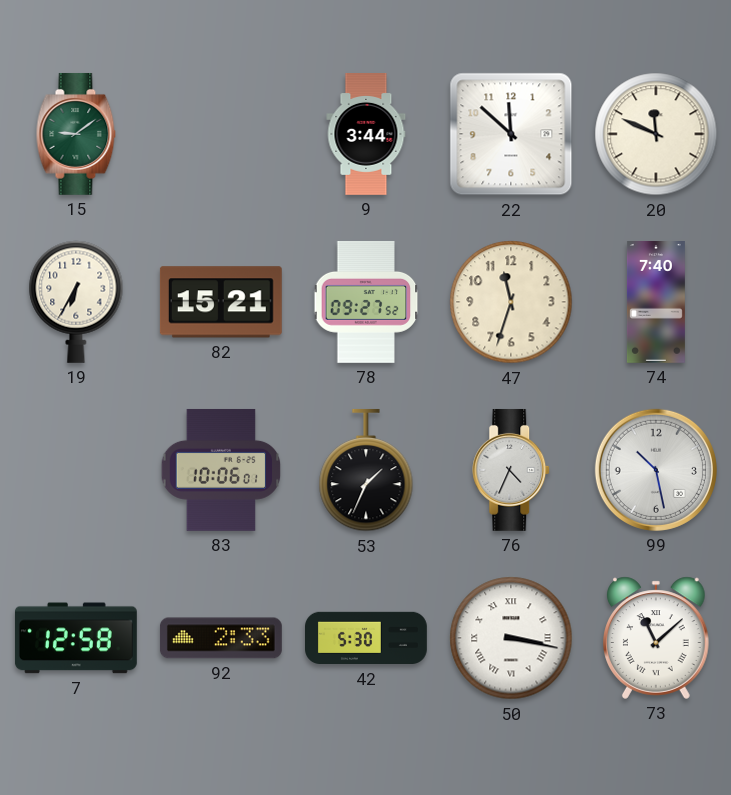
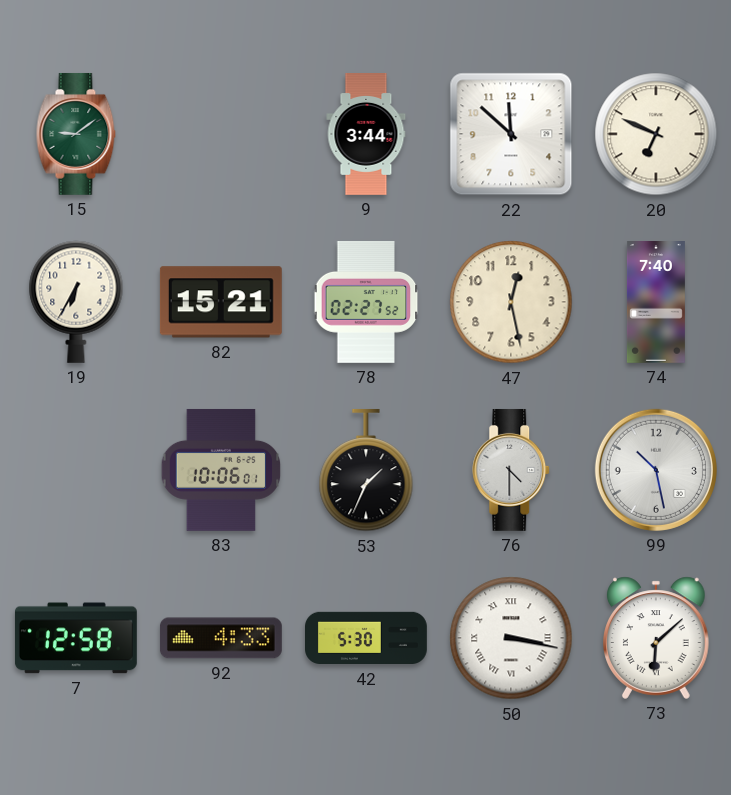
20: 11:49 -> 6:49
78: 09:27 -> 02:27
47: 11:33 -> 12:28
76: 4:34 -> 4:30
92: 2:33 -> 4:33
73: 11:08 -> 6:08
